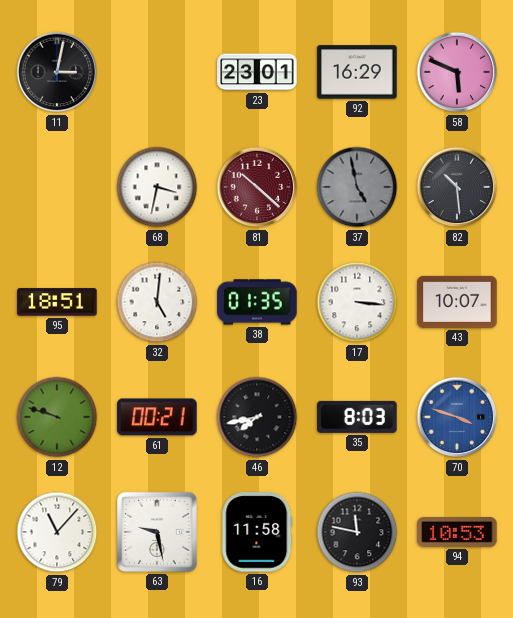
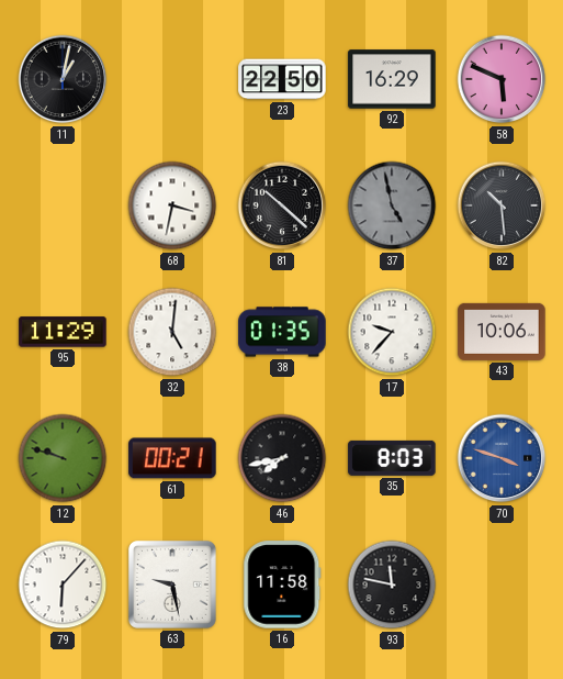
11: 3:02 -> 1:02
23: 23:01 -> 22:50
81 dial: burgundy -> black
95: 18:51 -> 11:29
17: 3:16 -> 9:37
43: 10:07 -> 10:06
79: 11:07 -> 6:07
94: 10:53 -> none
